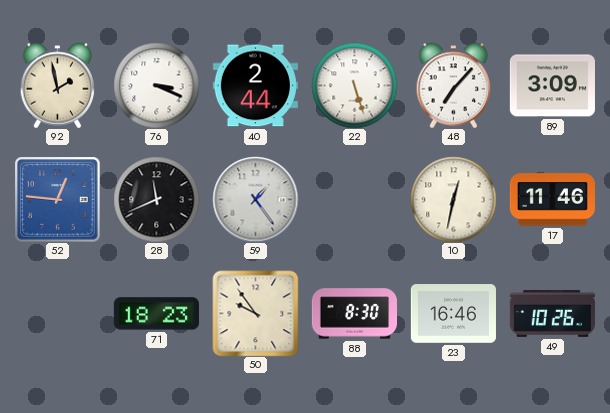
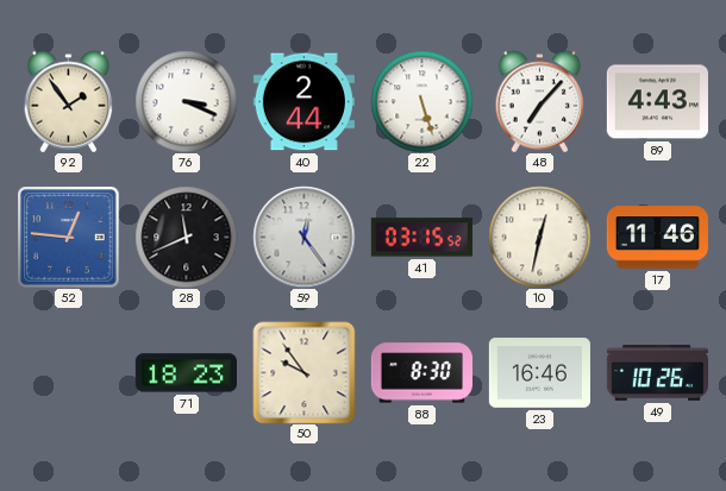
92: 1:58 -> 1:54
89: 3:09 -> 4:43
59: 1:24 -> 12:24
41: none -> 03:15
